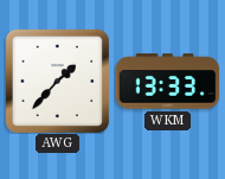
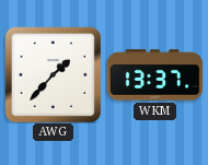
WKM: 13:33 -> 13:37
